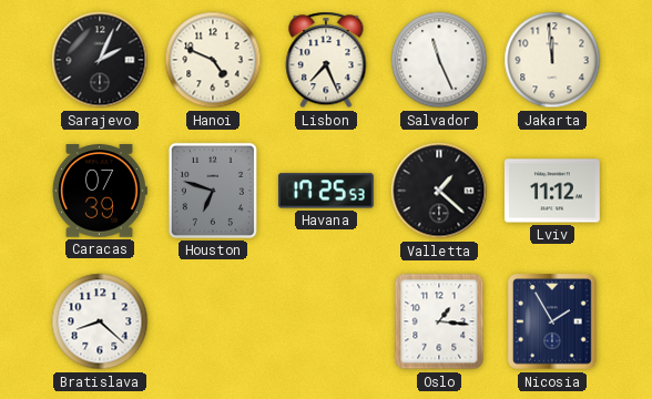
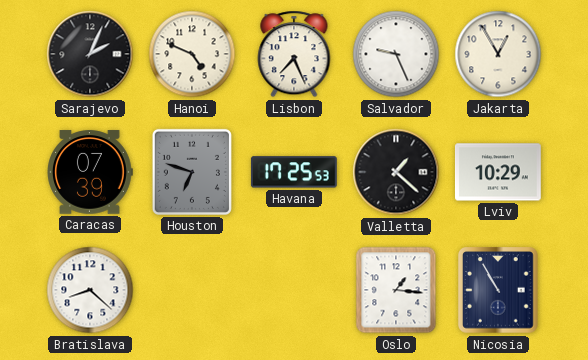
Salvador: 11:26 -> 9:26
Jakarta: 11:59 -> 12:55
Lviv: 11:12 -> 10:29
Nicosia: 1:55 -> 10:55
